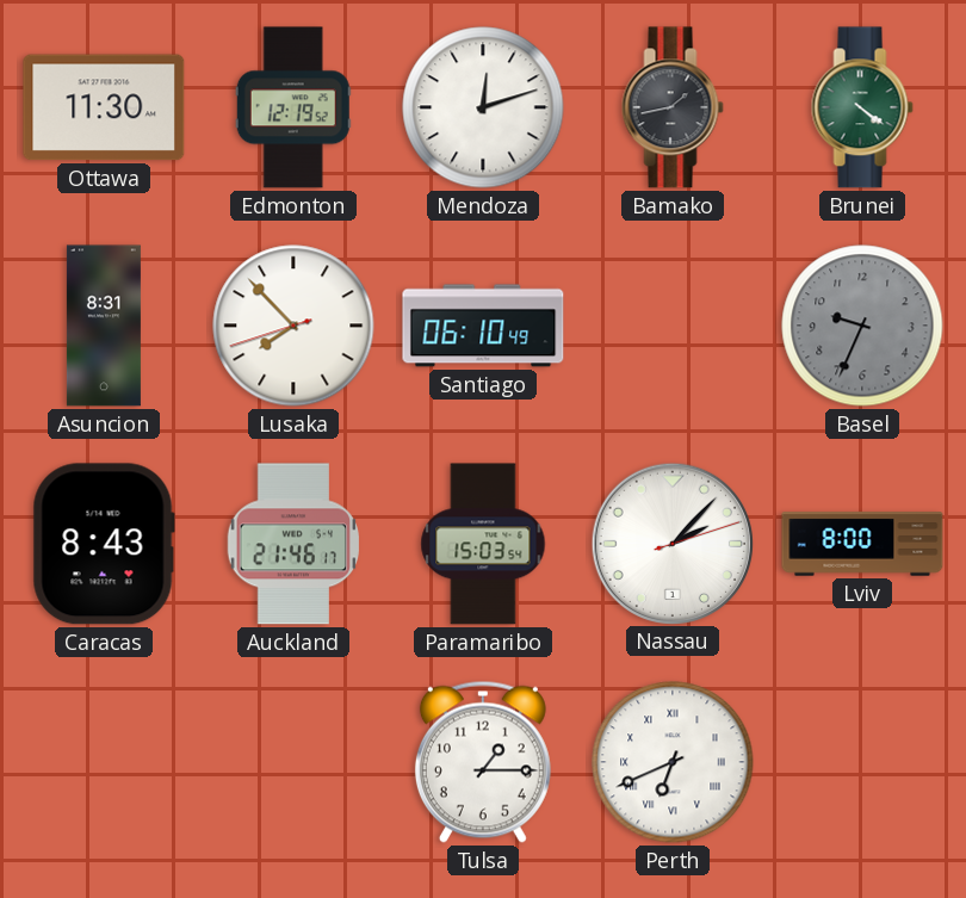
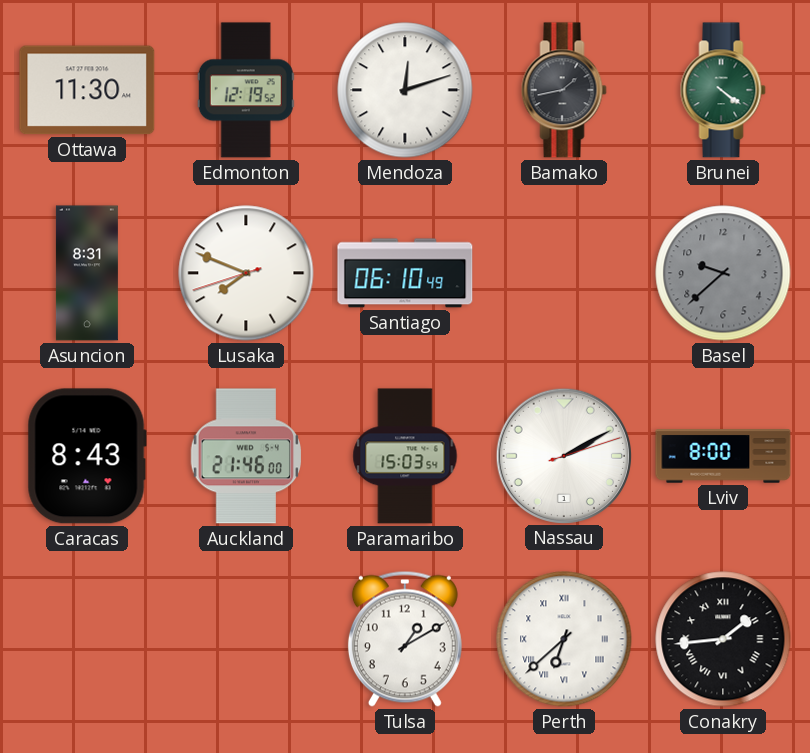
Lusaka: 7:52 -> 7:48
Basel: 9:34 -> 9:38
Auckland: 21:46:17 -> 21:46:00
Nassau: 2:07 -> 2:10
Tulsa: 1:15 -> 1:10
Perth: 6:41 -> 6:38
Conakry: none -> 1:44
